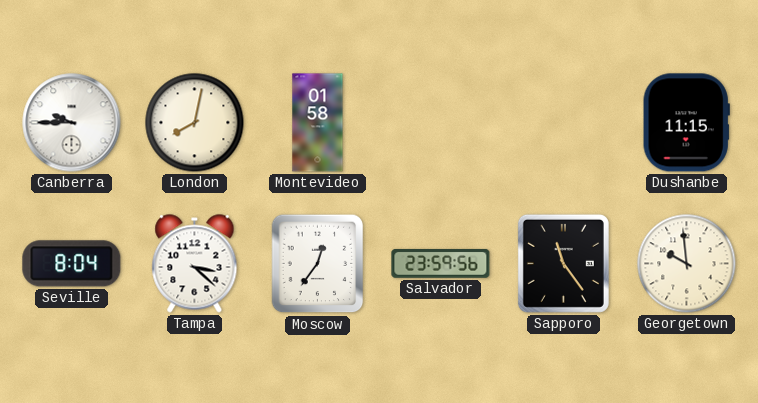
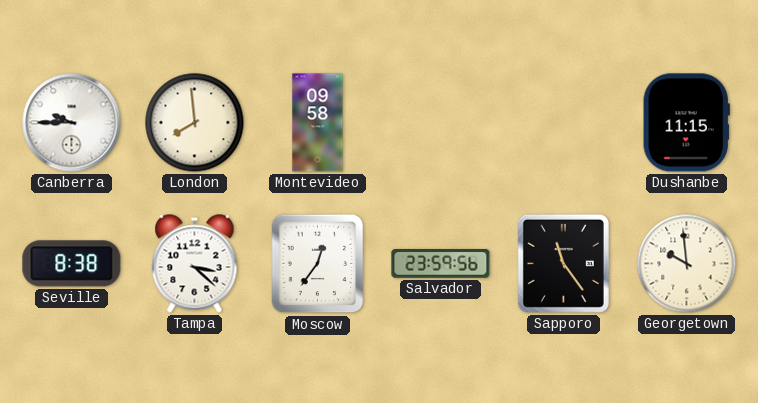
London: 8:02 -> 7:59
Montevideo: 01:58 -> 09:58
Seville: 8:04 -> 8:38
